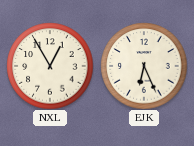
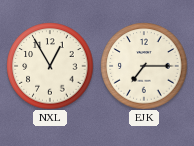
EJK: 6:26 -> 7:15
